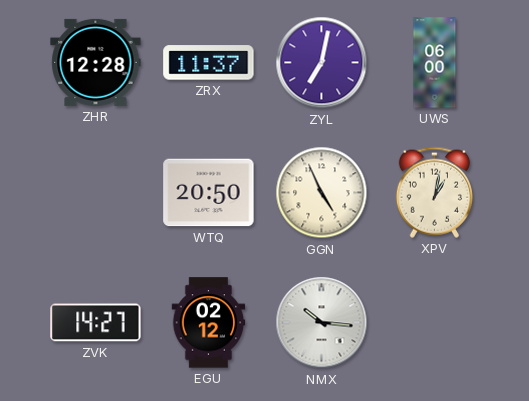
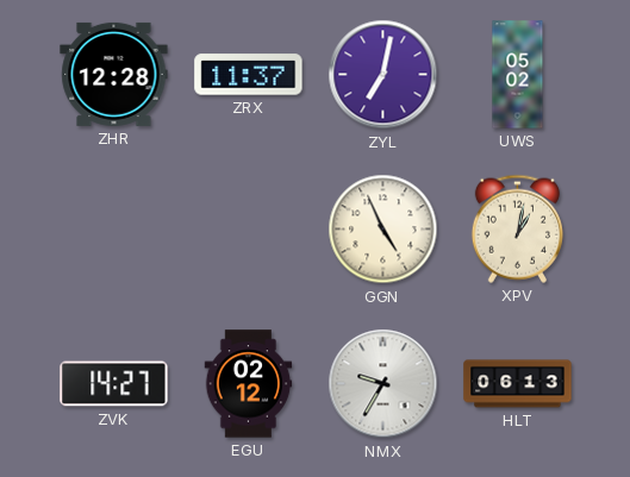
UWS: 06:00 -> 05:02
WTQ: 20:50 -> none
NMX: 10:16 -> 9:35
HLT: none -> 06:13
